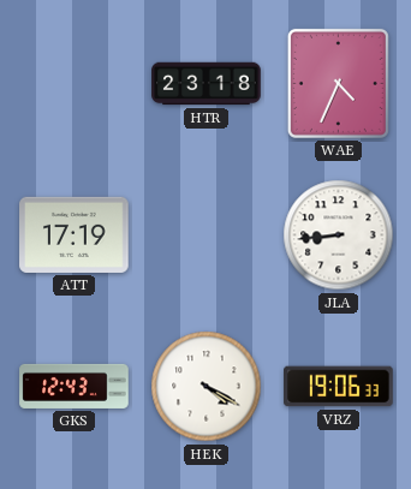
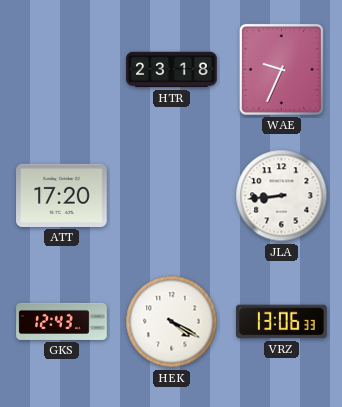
WAE: 4:34 -> 9:34
ATT: 17:19 -> 17:20
VRZ: 19:06 -> 13:06
